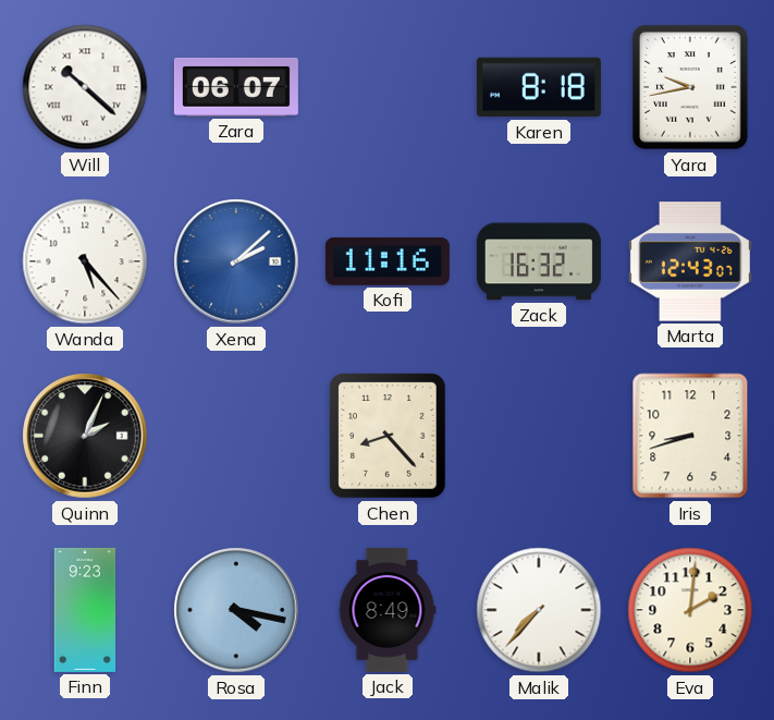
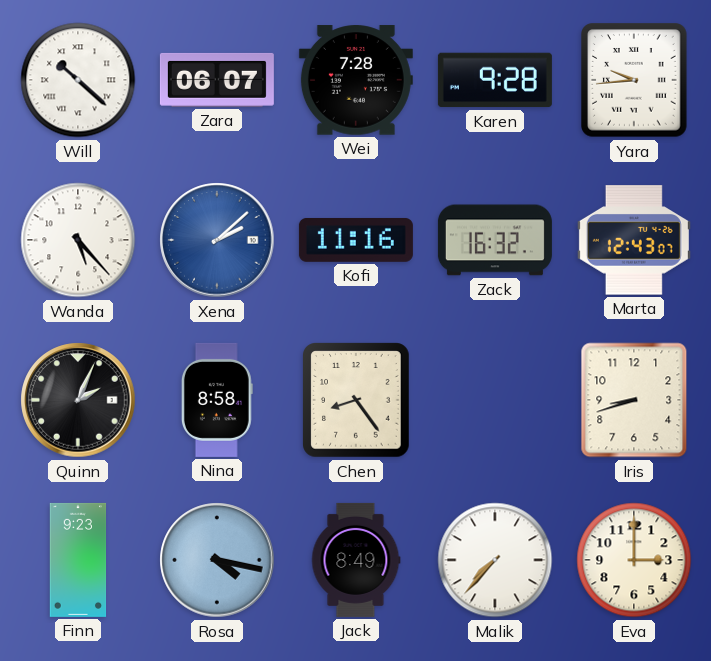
Wei: none -> 7:28
Karen: 8:18 -> 9:28
Yara: 9:43 -> 9:44
Nina: none -> 8:58
Chen: 8:23 -> 8:24
Eva: 2:01 -> 3:00
